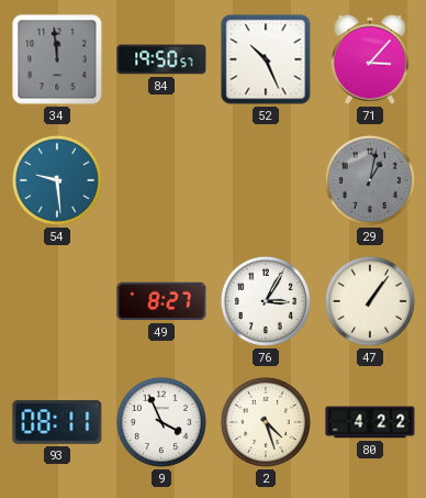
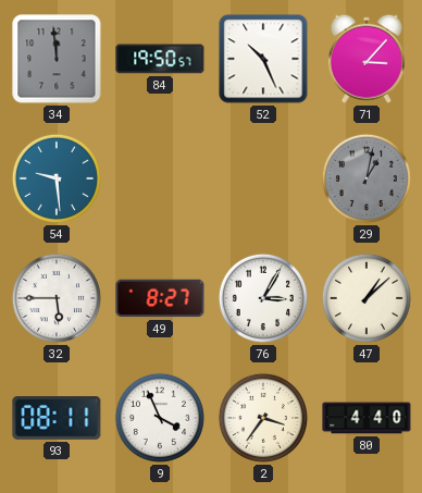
32: none -> 5:45
47: 1:06 -> 1:08
2: 4:27 -> 3:36
80: 4:22 -> 4:40
